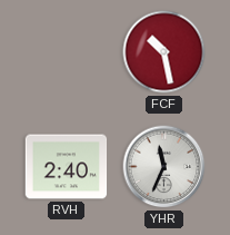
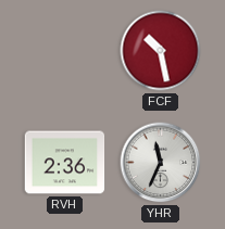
RVH: 2:40 -> 2:36
